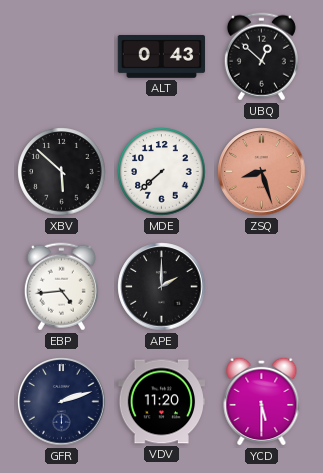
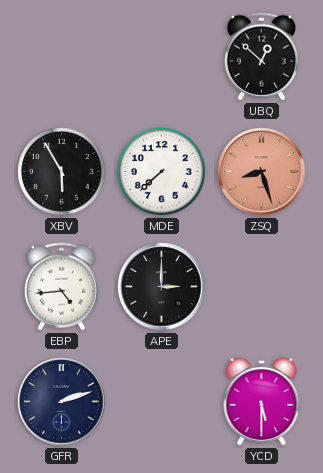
ALT: 0:43 -> none
XBV: 5:52 -> 5:55
APE: 2:00 -> 3:00
VDV: 11:20 -> none
